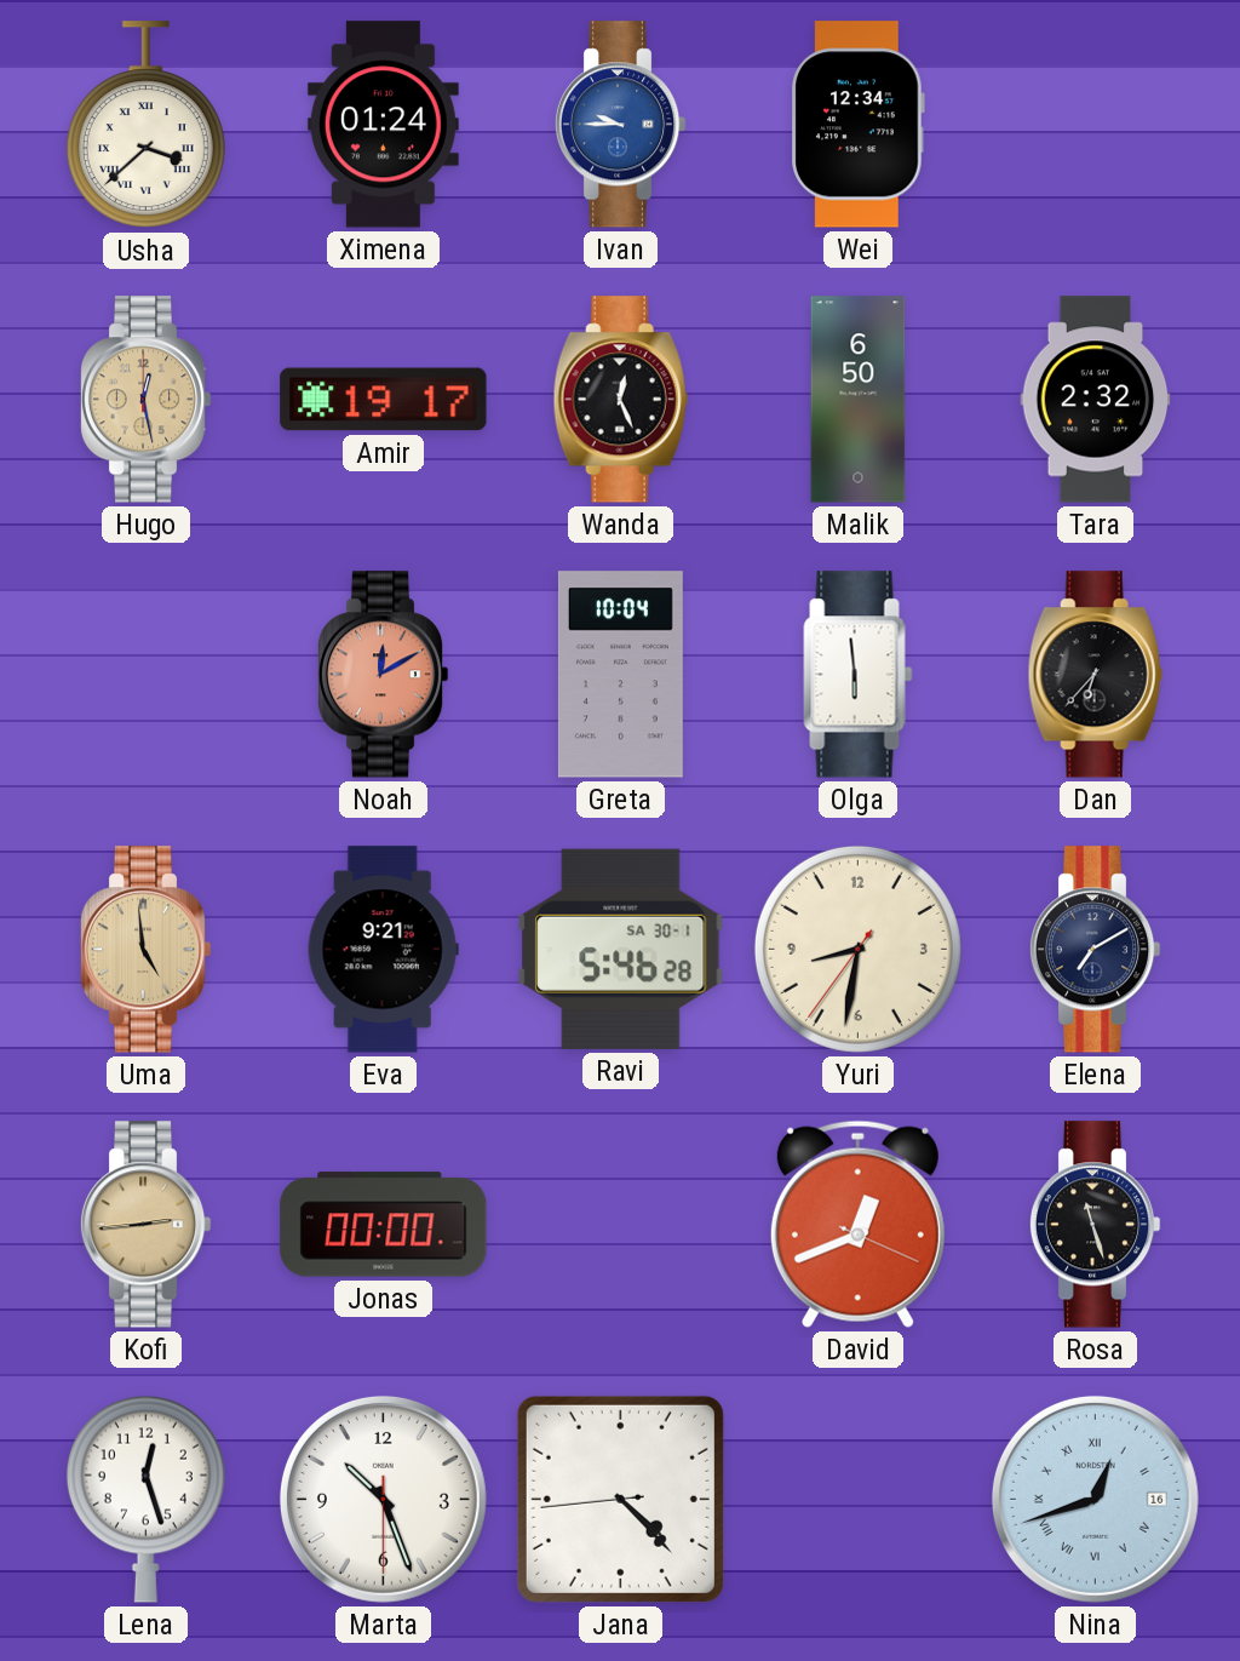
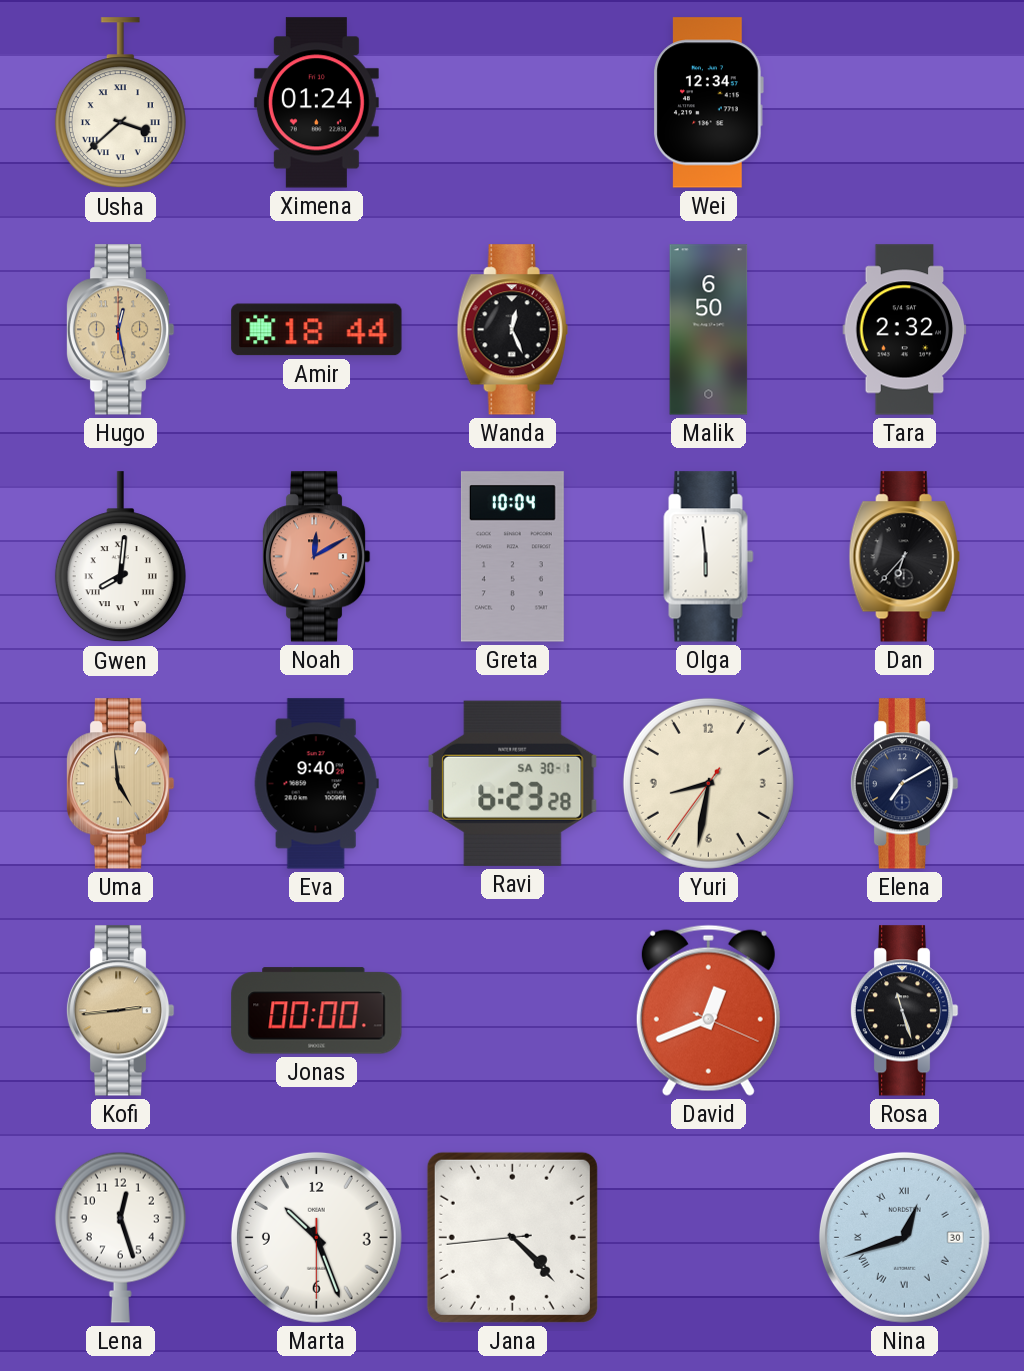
Ivan: 9:45 -> none
Amir: 19:17 -> 18:44
Gwen: none -> 8:01
Eva: 9:21 -> 9:40
Ravi: 5:46 -> 6:23
Nina date: 16 -> 30
